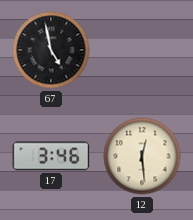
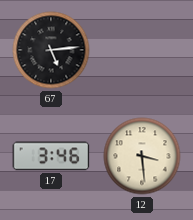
67: 4:58 -> 5:14
12: 12:29 -> 3:29
